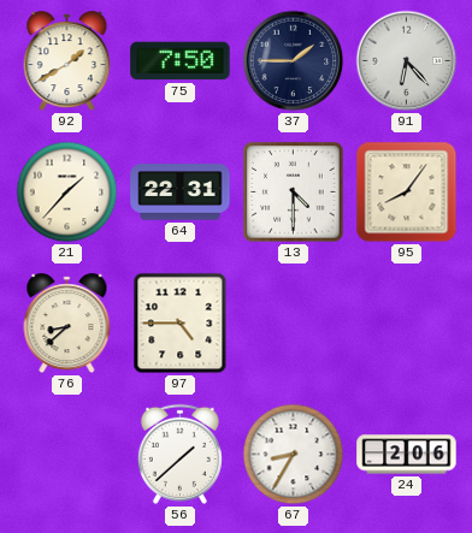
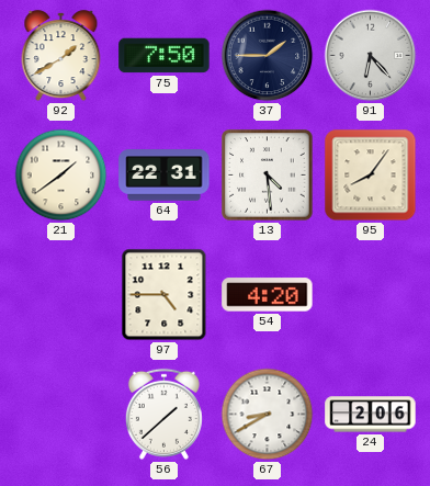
21: 1:37 -> 1:39
13: 4:30 -> 4:29
76: 8:38 -> none
54: none -> 4:20
67: 8:35 -> 8:40
